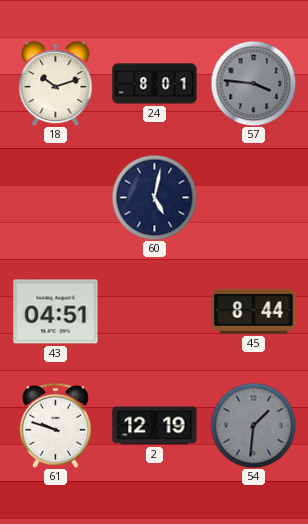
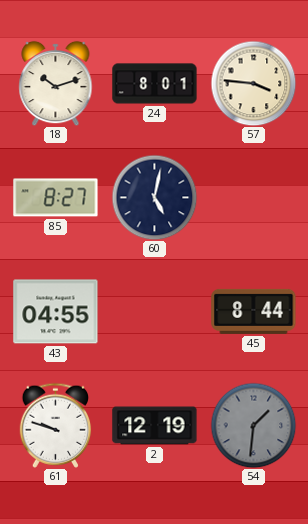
57 dial: grey -> cream
85: none -> 8:27
43: 04:51 -> 04:55
